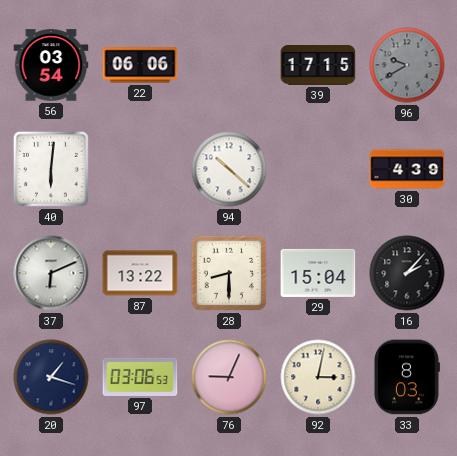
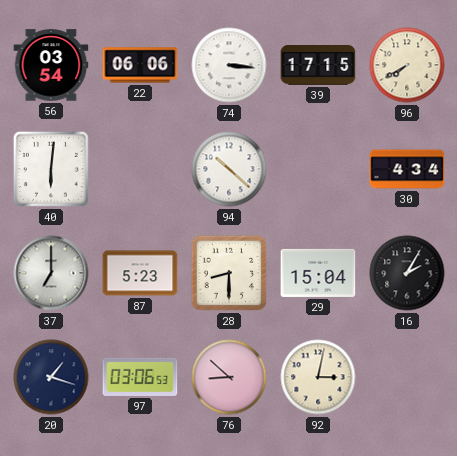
74: none -> 3:16
96: 9:40 -> 7:40
96 dial: grey -> cream
30: 4:39 -> 4:34
37: 6:11 -> 7:00
87: 13:22 -> 5:23
16: 2:07 -> 2:05
76: 9:04 -> 8:52
33: 8:03 -> none
